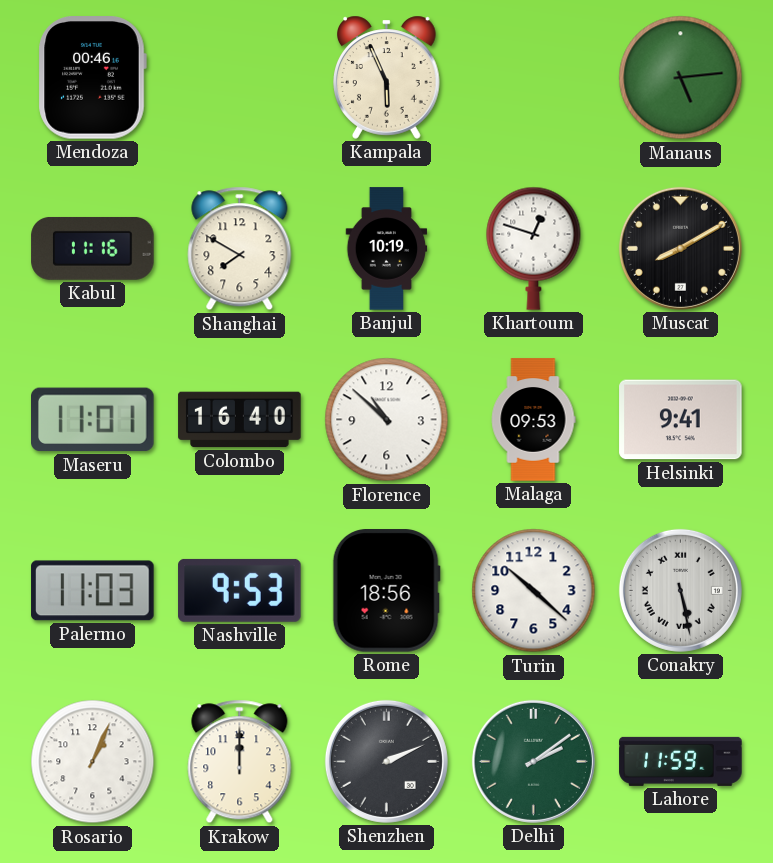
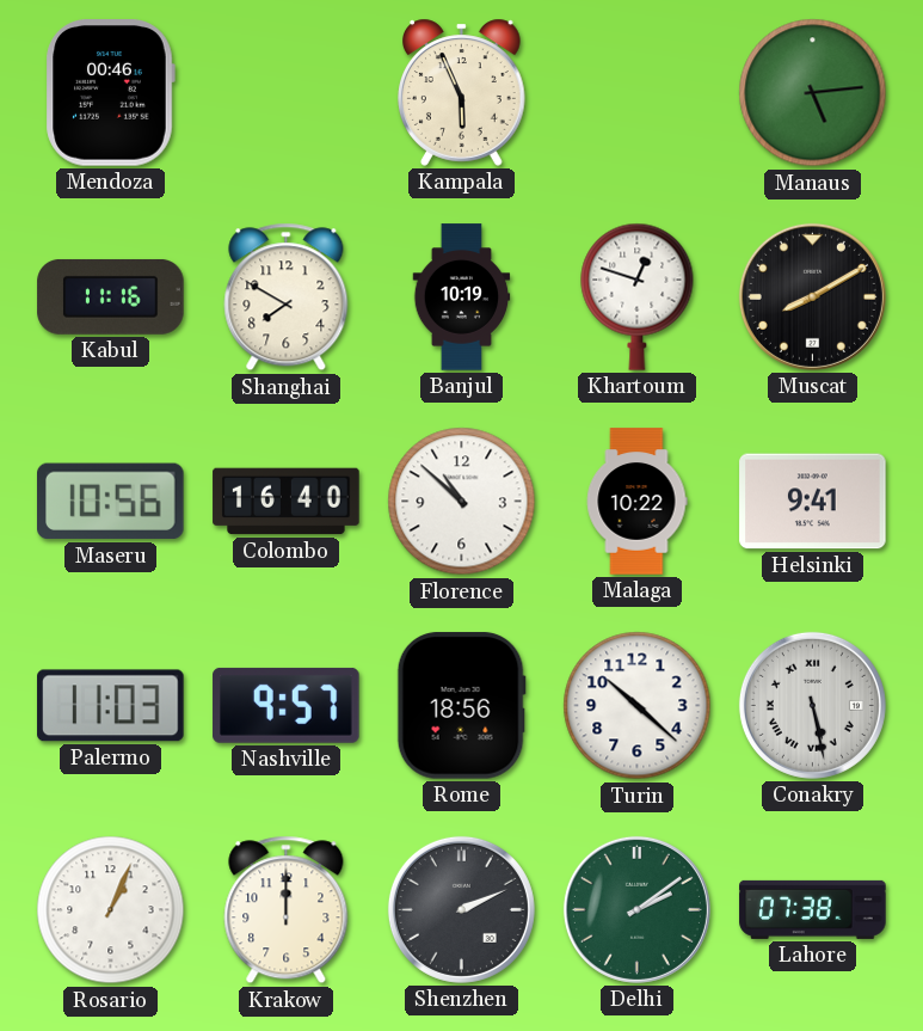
Maseru: 11:01 -> 10:56
Malaga: 09:53 -> 10:22
Nashville: 9:53 -> 9:57
Lahore: 11:59 -> 07:38
